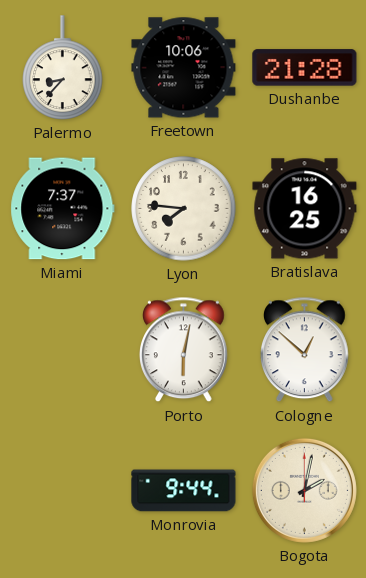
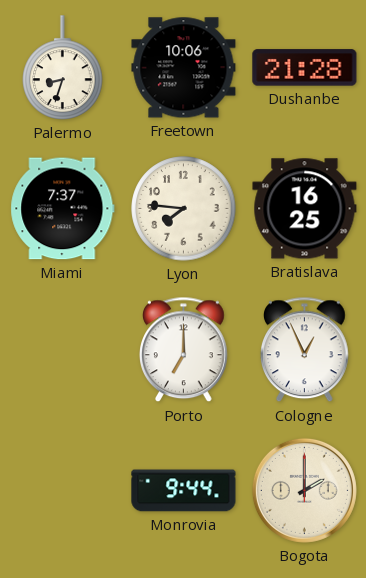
Palermo: 8:37 -> 8:33
Porto: 6:02 -> 7:00
Cologne: 12:52 -> 12:56
Bogota: 2:02 -> 2:00
